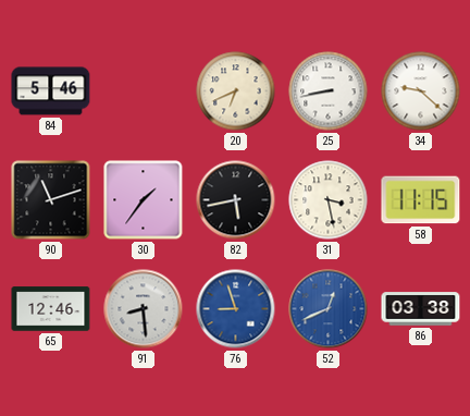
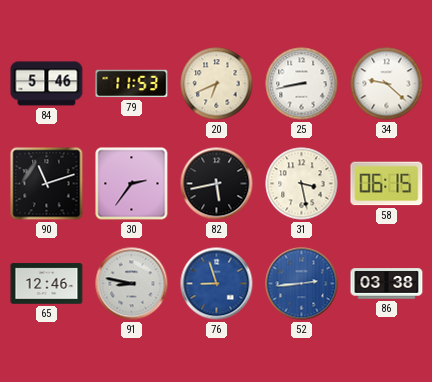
79: none -> 11:53
30: 1:36 -> 2:36
58: 11:15 -> 06:15
91: 8:29 -> 8:47
52: 12:41 -> 2:44
